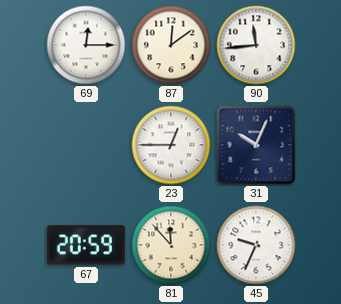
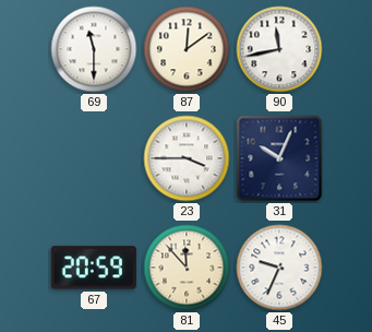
69: 12:15 -> 11:30
90: 11:44 -> 11:43
23: 12:45 -> 3:45
